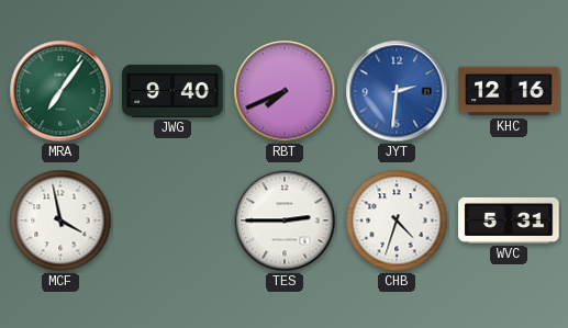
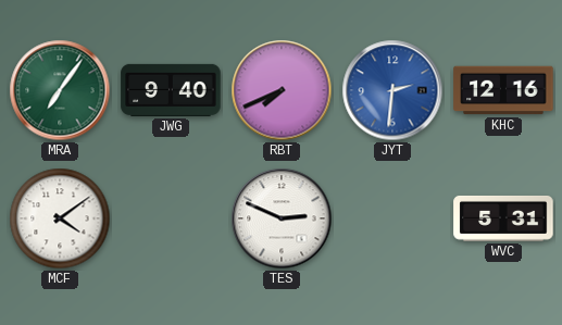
MCF: 3:58 -> 4:09
TES: 2:45 -> 2:49
CHB: 4:33 -> none
